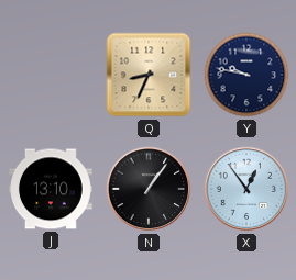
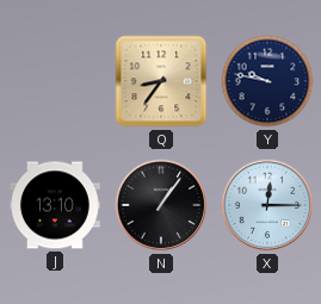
Q: 8:34 -> 8:36
X: 12:54 -> 12:15
